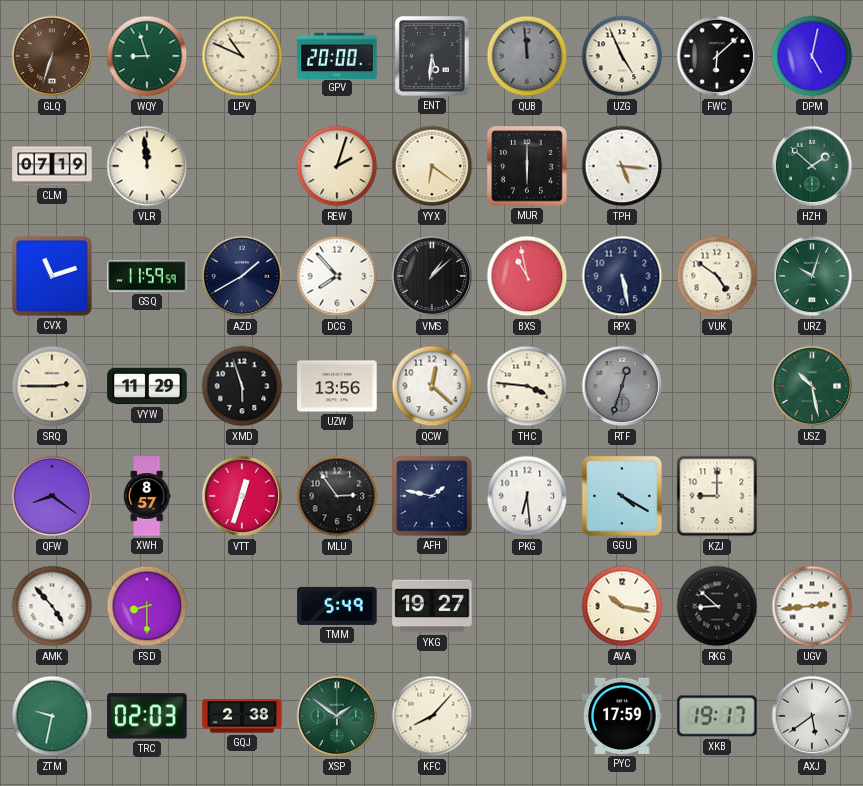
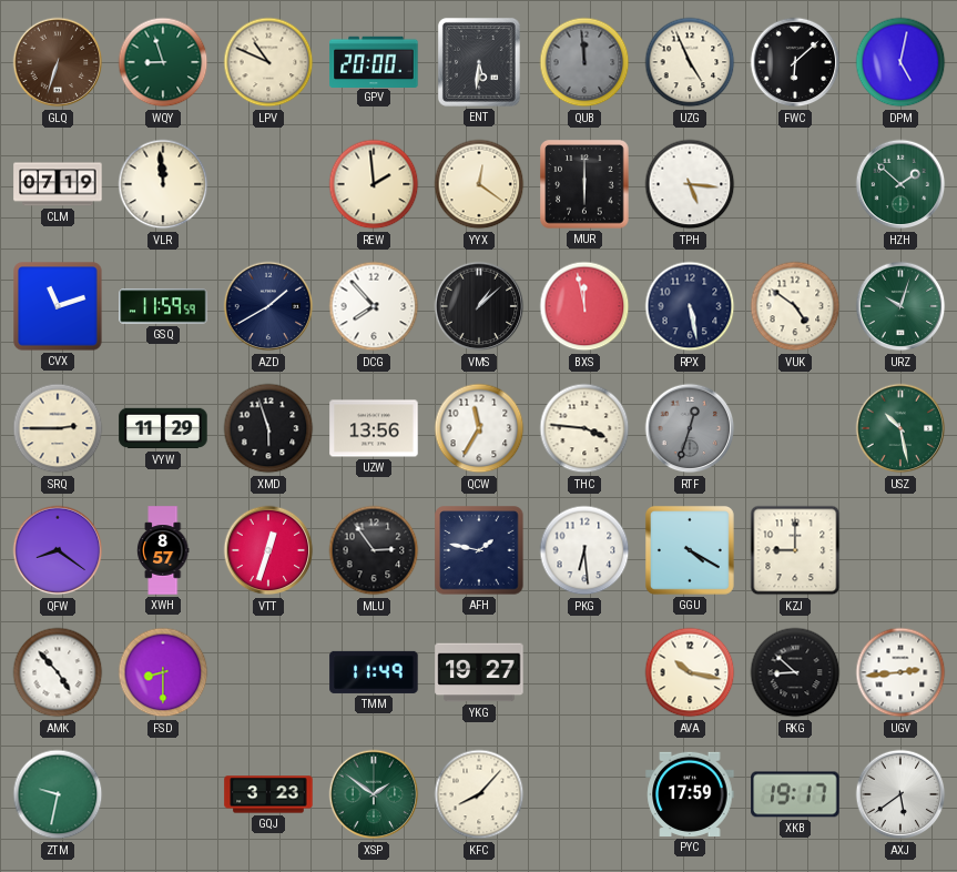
REW: 2:03 -> 1:59
YYX: 6:21 -> 12:21
BXS: 10:58 -> 11:58
QCW: 12:22 -> 11:35
TMM: 5:49 -> 11:49
TRC: 02:03 -> none
GQJ: 2:38 -> 3:23
